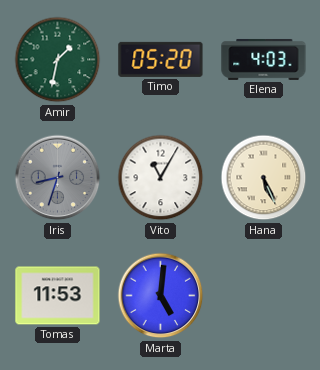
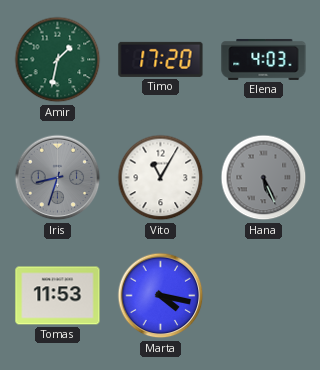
Timo: 05:20 -> 17:20
Hana dial: cream -> grey
Marta: 5:01 -> 4:17
